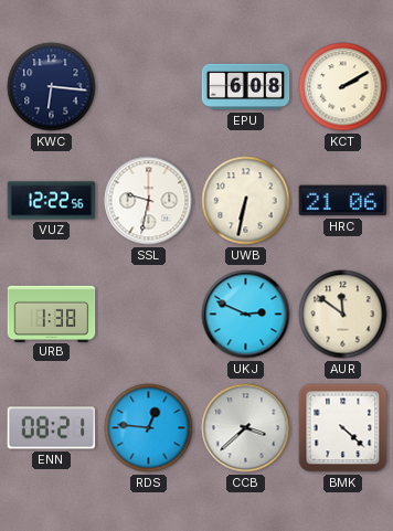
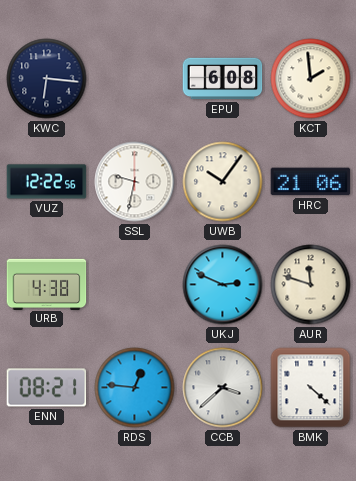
KCT: 2:10 -> 1:59
UWB: 6:32 -> 10:06
URB: 1:38 -> 4:38
AUR: 11:51 -> 11:48
